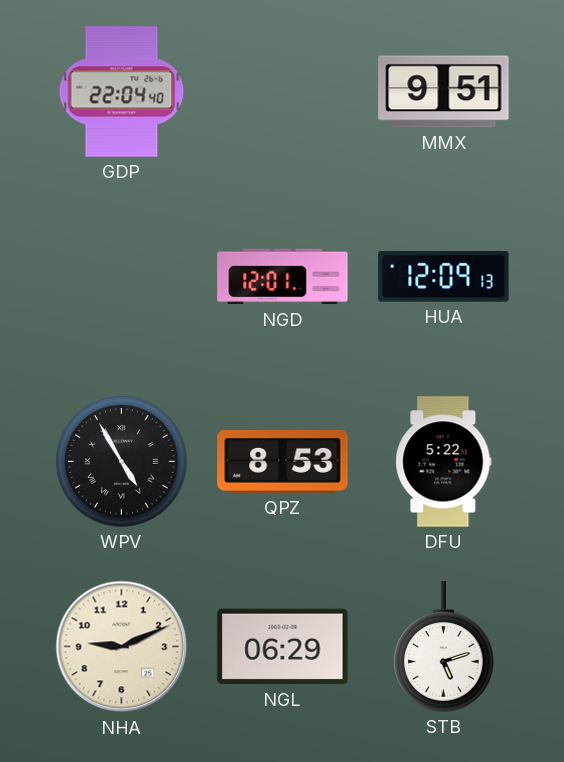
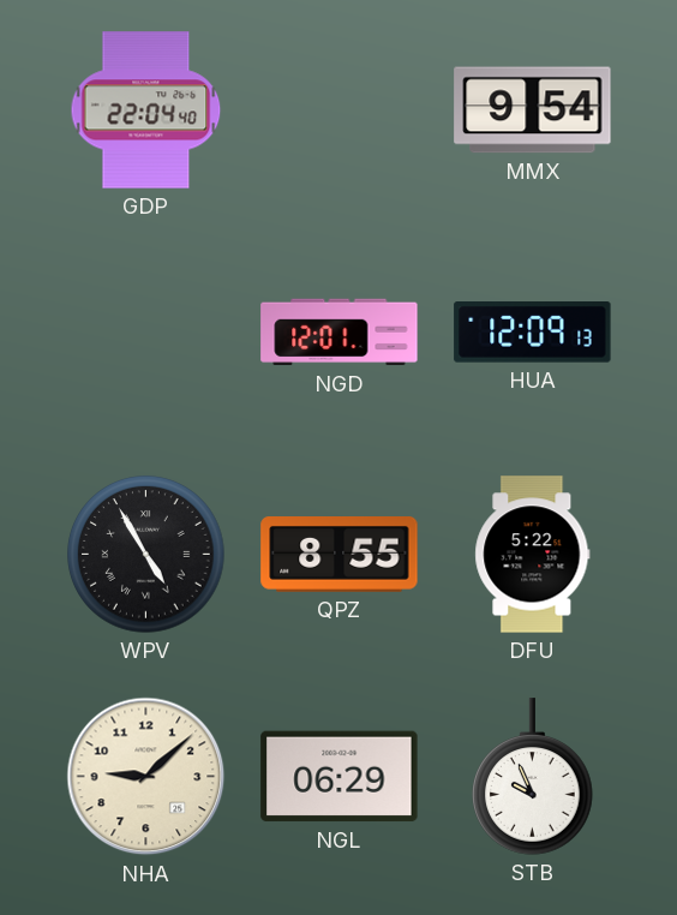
MMX: 9:51 -> 9:54
QPZ: 8:53 -> 8:55
NHA: 9:11 -> 9:08
STB: 5:12 -> 9:56
